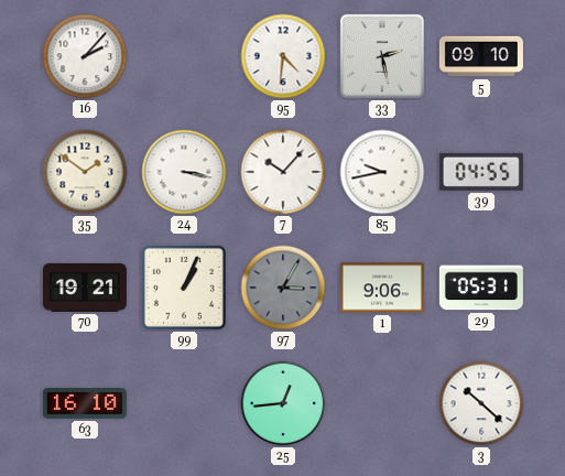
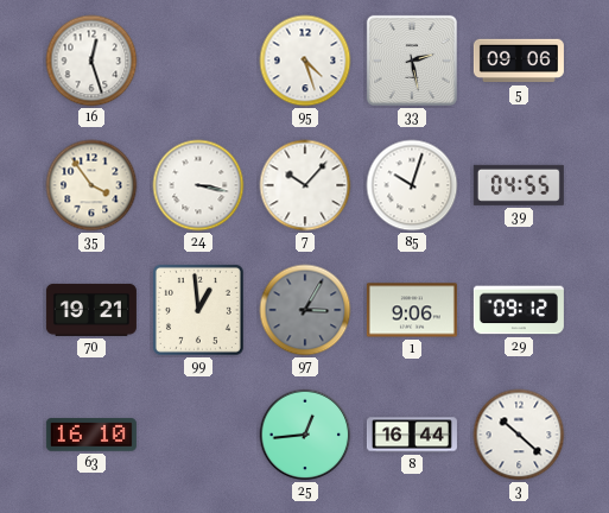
16: 2:07 -> 12:27
95: 4:31 -> 4:27
5: 09:10 -> 09:06
35: 1:51 -> 3:54
85: 9:43 -> 10:03
99: 1:04 -> 12:59
29: 05:31 -> 09:12
8: none -> 16:44
